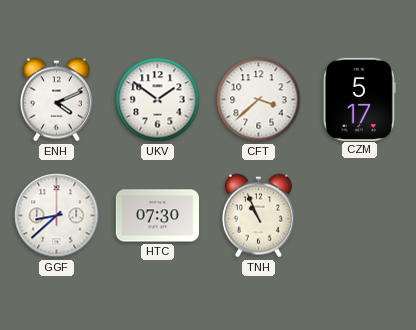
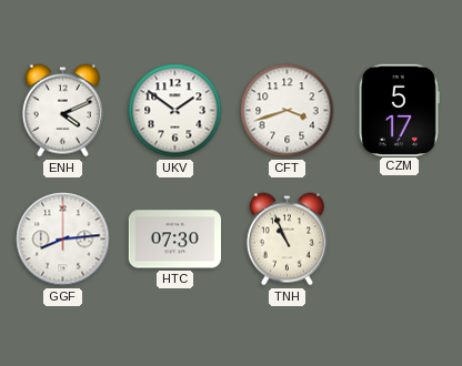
CFT: 3:38 -> 3:42
GGF: 8:38 -> 8:14
